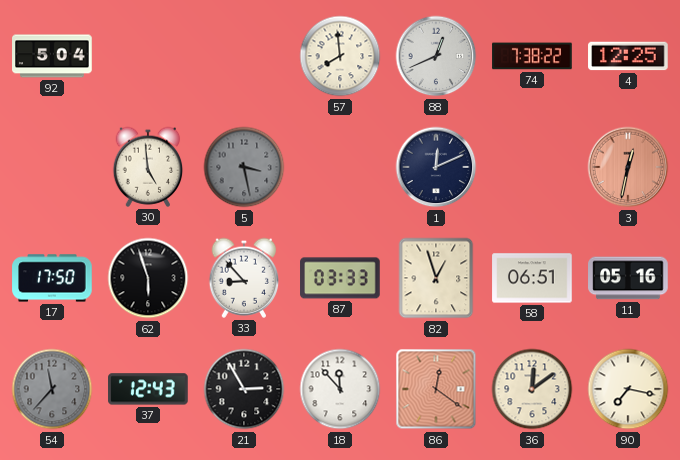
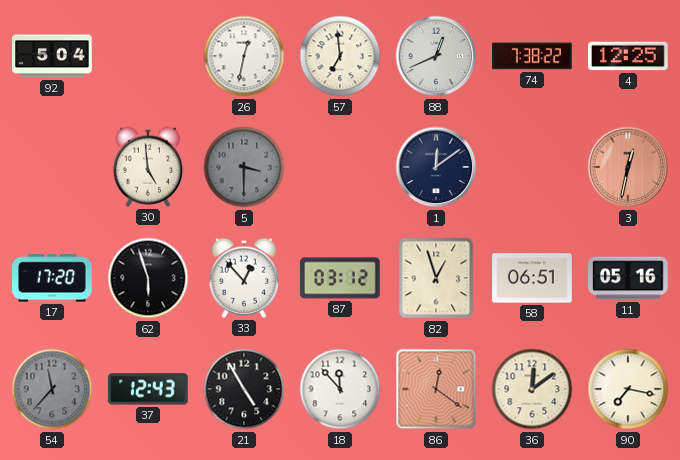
26: none -> 12:32
57: 7:59 -> 6:59
5: 3:28 -> 3:30
1: 12:11 -> 12:09
17: 17:50 -> 17:20
33: 8:53 -> 12:53
87: 03:33 -> 03:12
21: 2:55 -> 4:55
